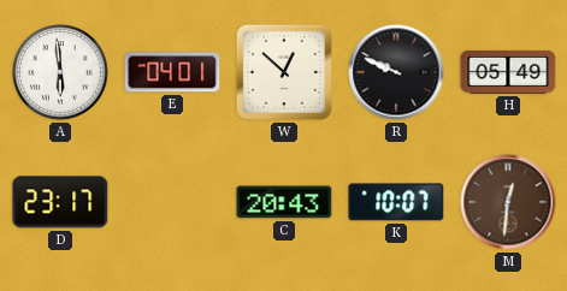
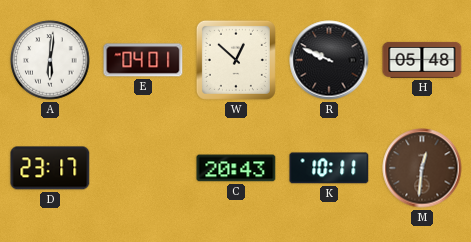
A: 5:59 -> 6:01
H: 05:49 -> 05:48
K: 10:07 -> 10:11
